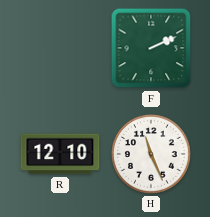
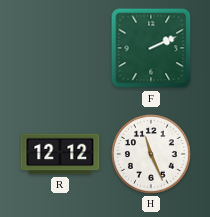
R: 12:10 -> 12:12
